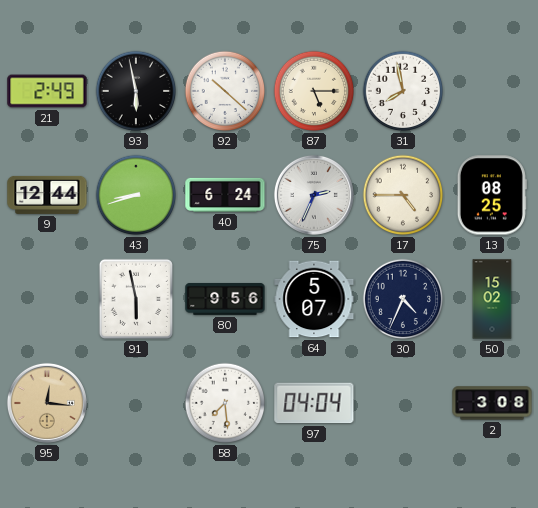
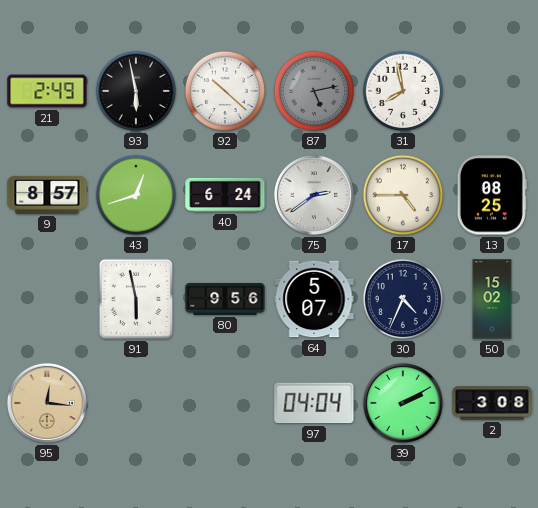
87: 5:15 -> 5:13
87 dial: cream -> grey
9: 12:44 -> 8:57
43: 8:42 -> 12:42
75: 2:34 -> 2:39
58: 7:29 -> none
39: none -> 2:10
